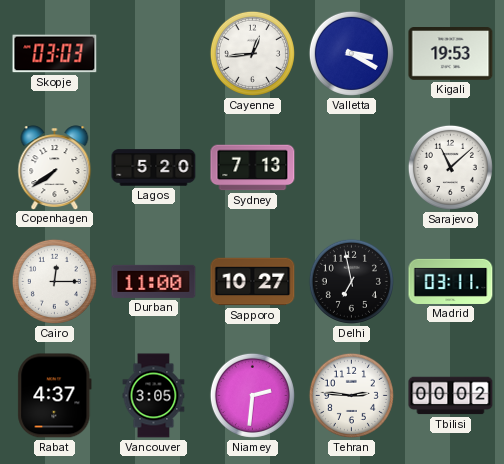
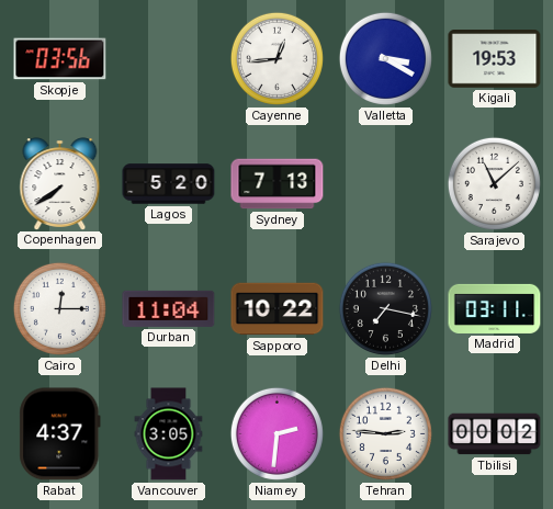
Skopje: 03:03 -> 03:56
Durban: 11:00 -> 11:04
Sapporo: 10:27 -> 10:22
Delhi: 6:58 -> 7:17
